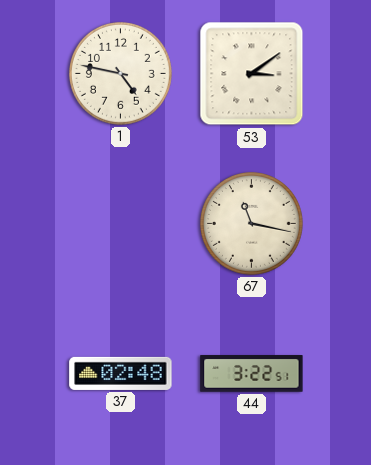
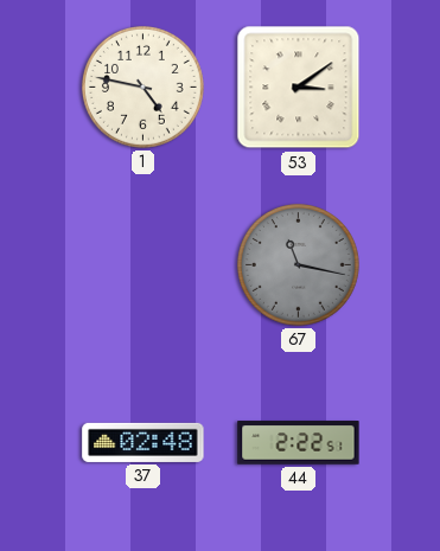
67 dial: cream -> grey
44: 3:22 -> 2:22
